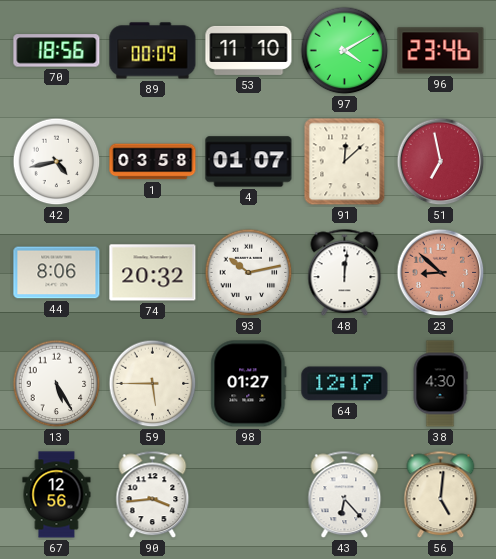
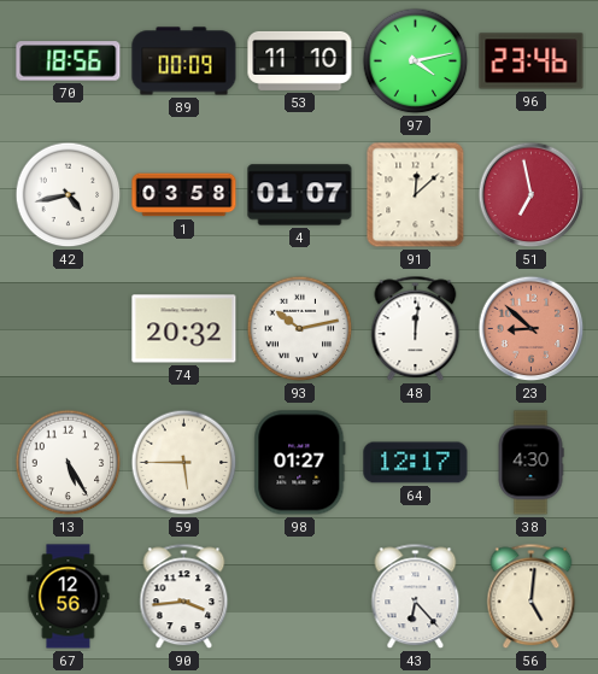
97: 4:10 -> 4:13
44: 8:06 -> none
